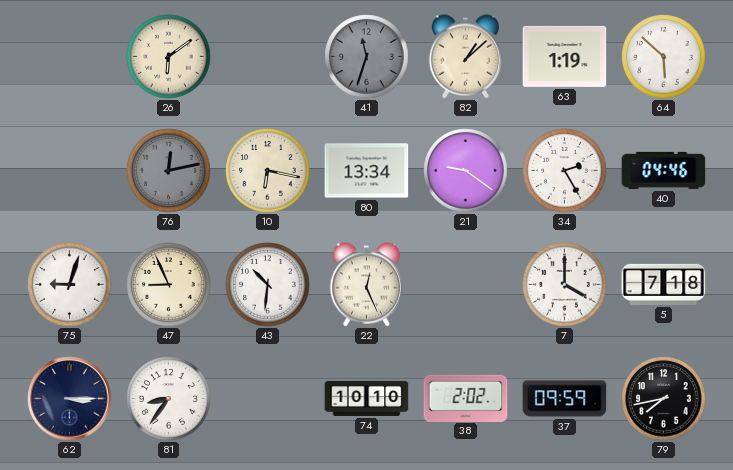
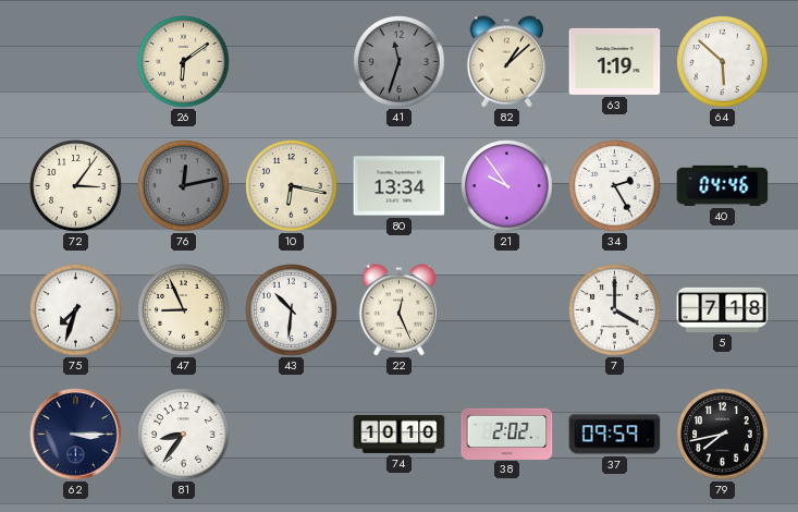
72: none -> 3:06
21: 9:21 -> 9:54
75: 9:03 -> 7:33
